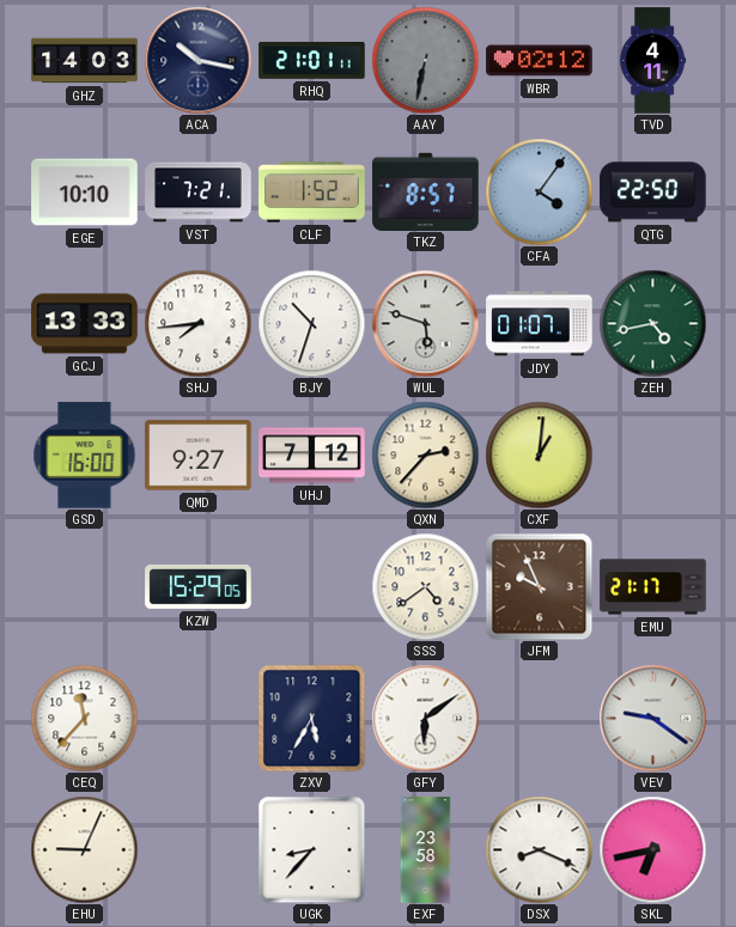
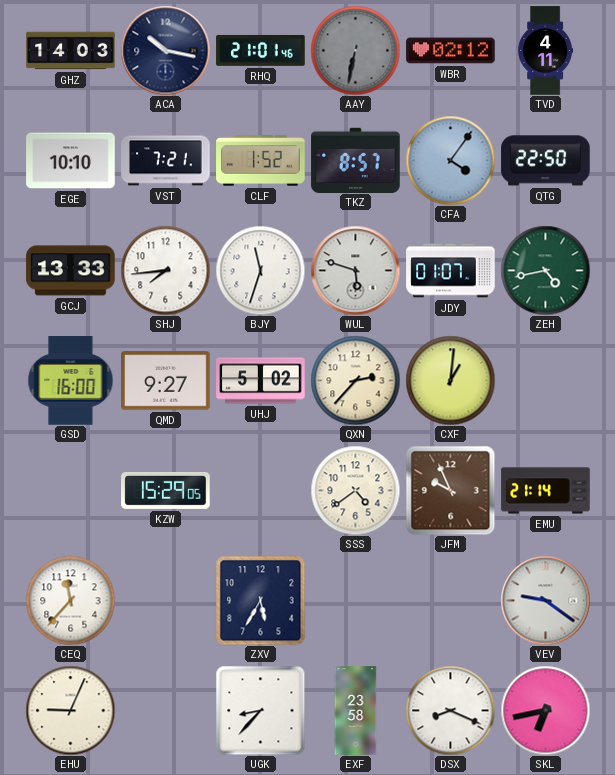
RHQ: 21:01:11 -> 21:01:46
BJY: 10:33 -> 11:33
UHJ: 7:12 -> 5:02
EMU: 21:17 -> 21:14
GFY: 6:09 -> none
